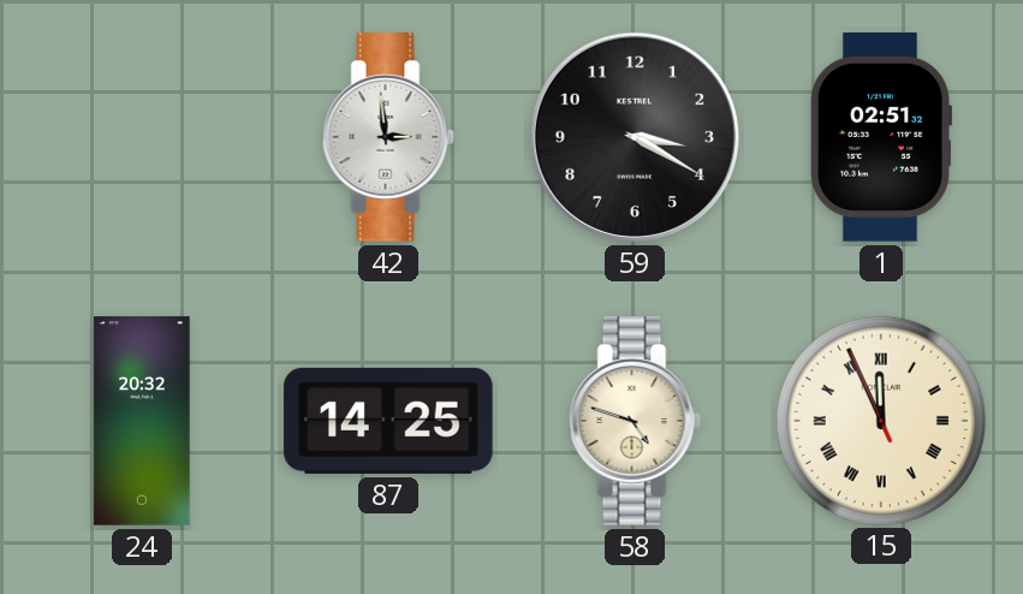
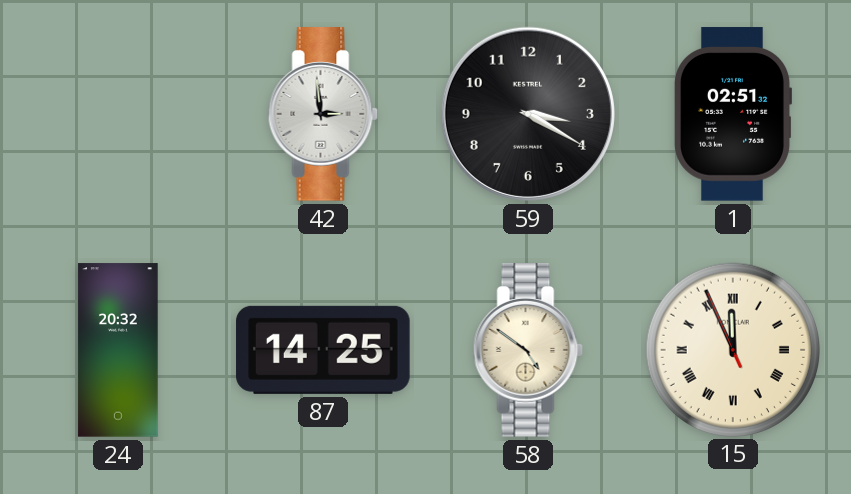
58: 4:48 -> 4:51
